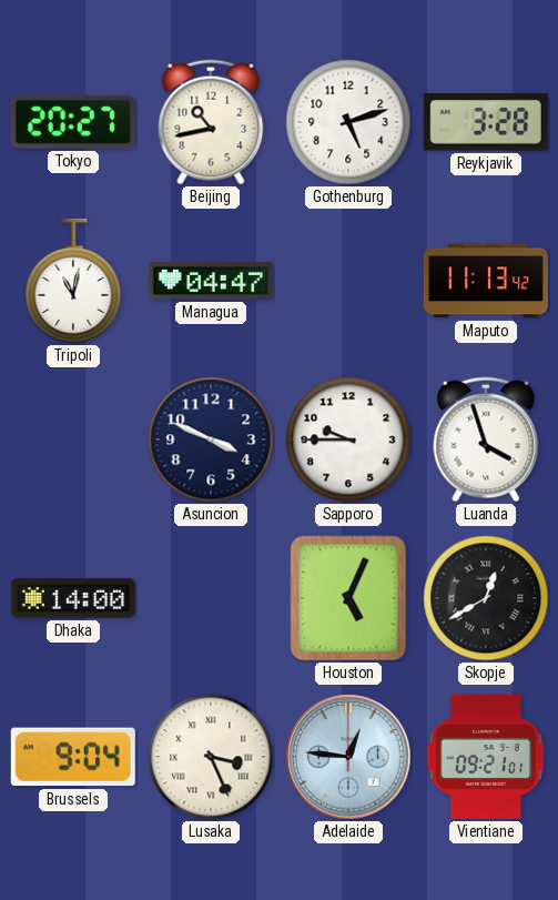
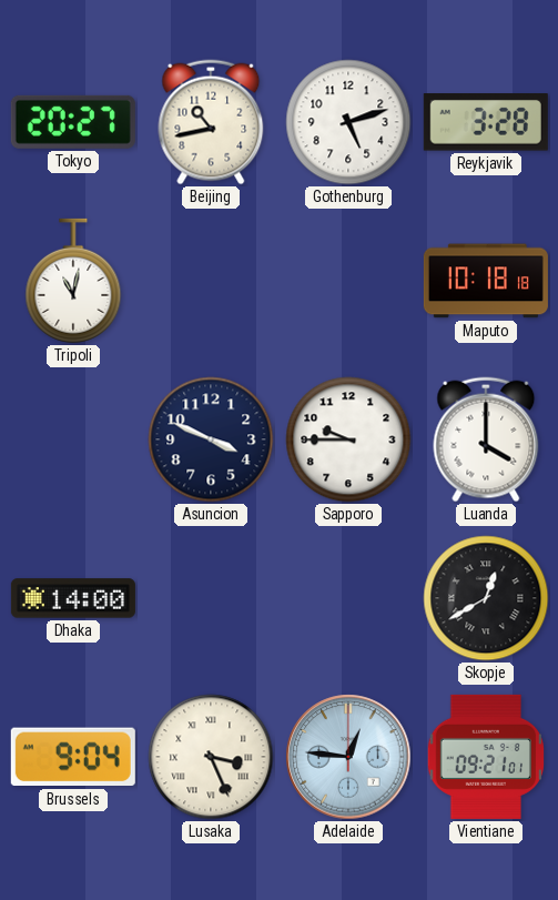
Managua: 04:47 -> none
Maputo: 11:13 -> 10:18
Luanda: 3:57 -> 4:00
Houston: 5:04 -> none
